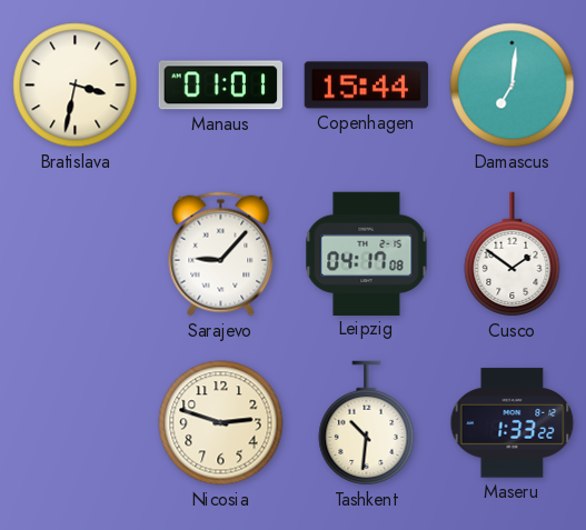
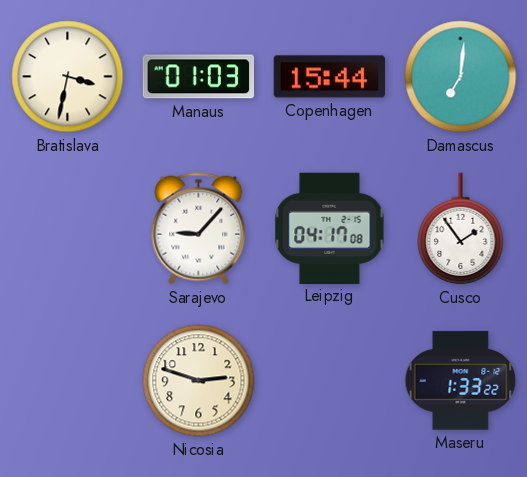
Manaus: 01:01 -> 01:03
Cusco: 1:51 -> 1:54
Tashkent: 10:31 -> none
